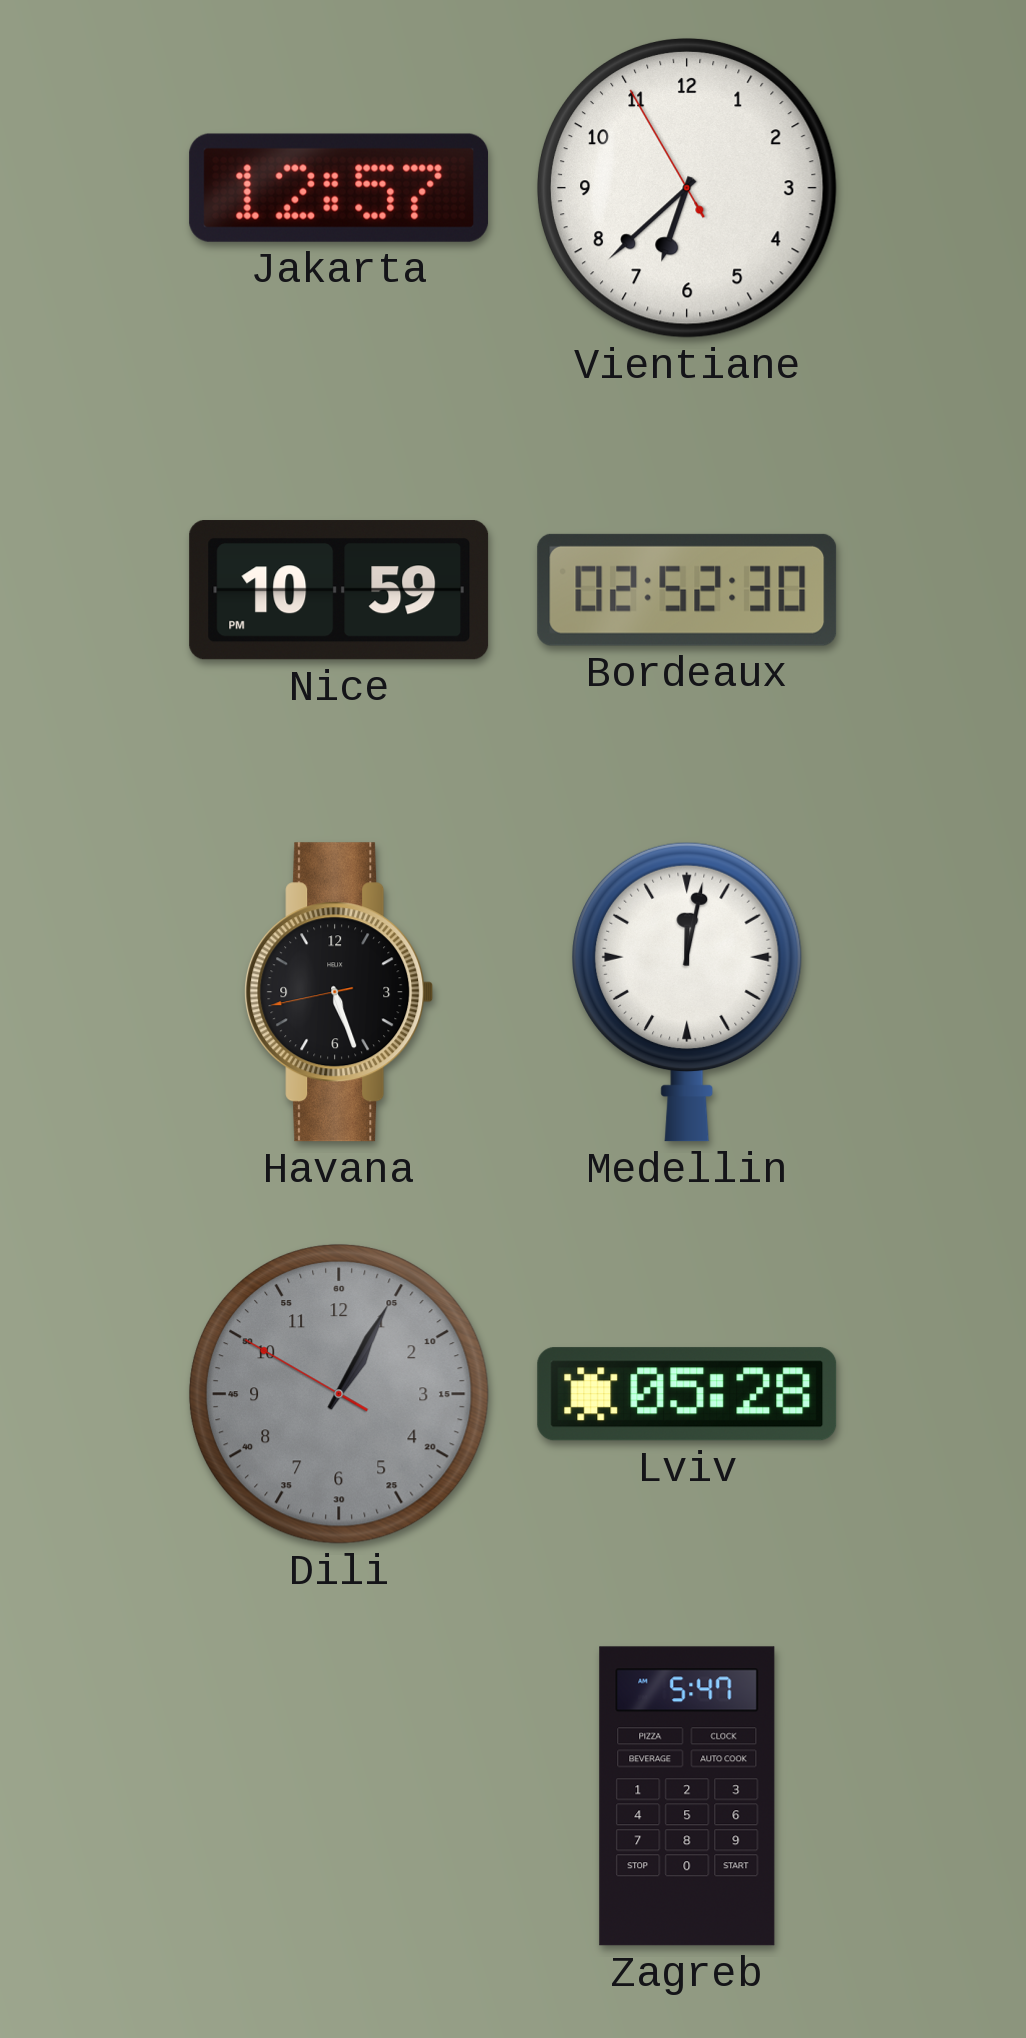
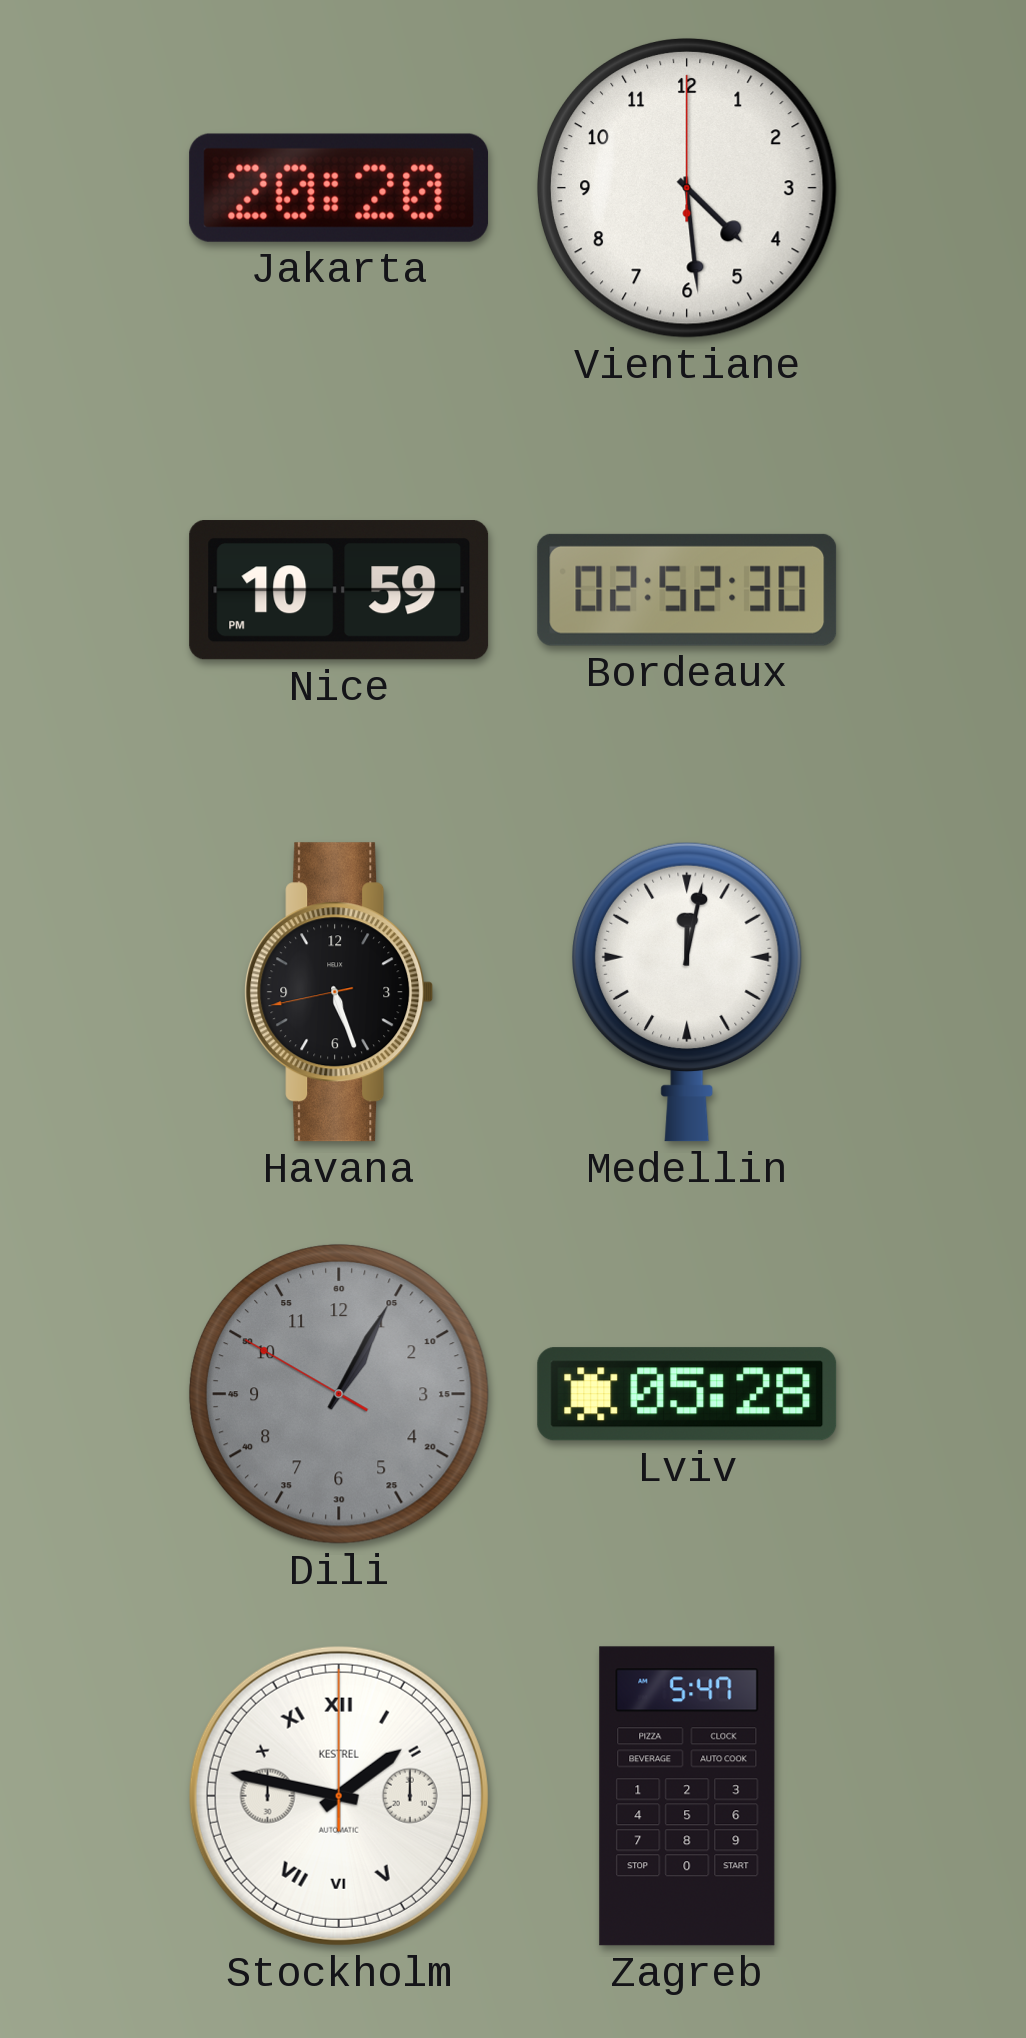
Jakarta: 12:57 -> 20:20
Vientiane: 6:37 -> 4:29
Stockholm: none -> 1:47
